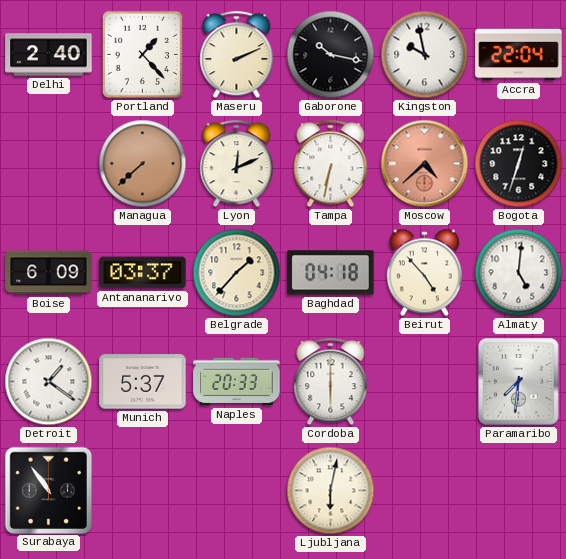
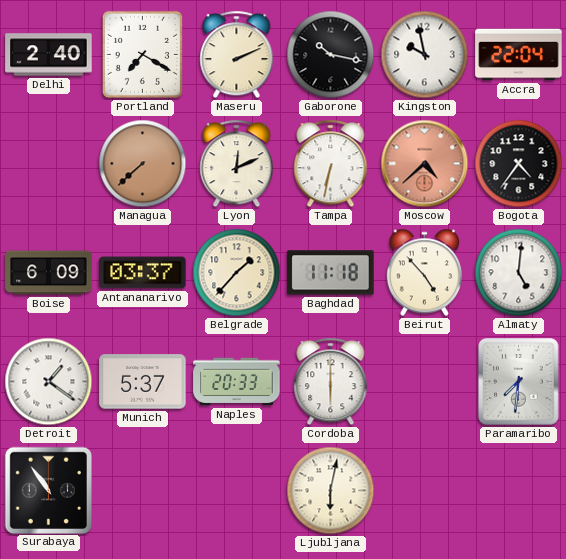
Portland: 1:23 -> 7:20
Bogota: 12:33 -> 4:36
Baghdad: 04:18 -> 11:18
